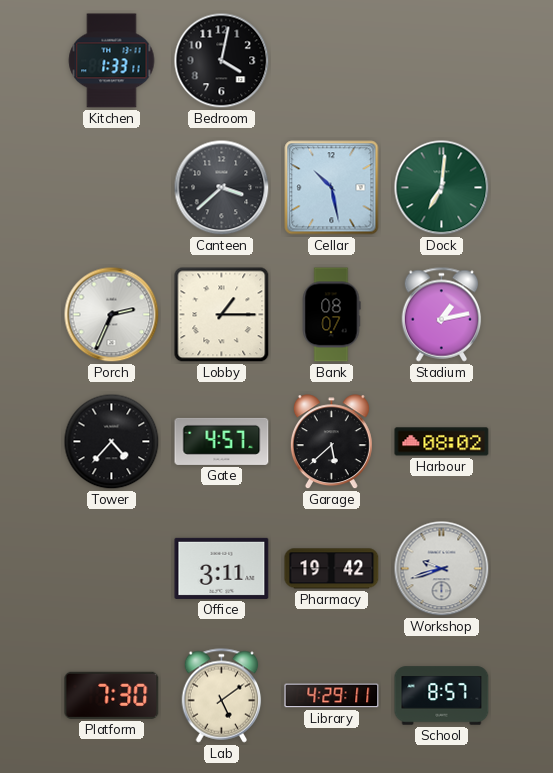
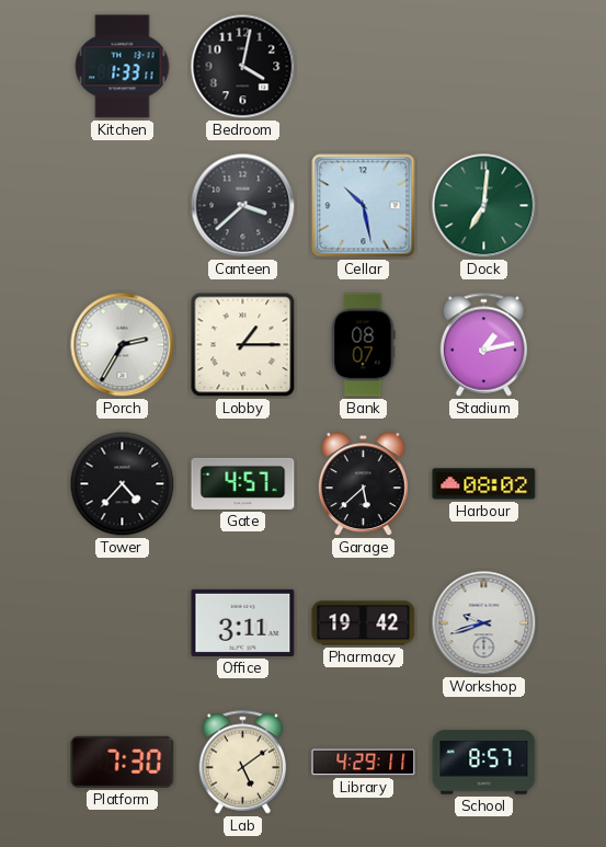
Porch: 2:34 -> 2:35
